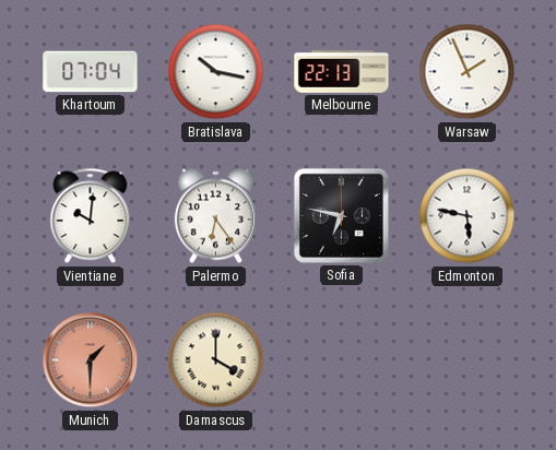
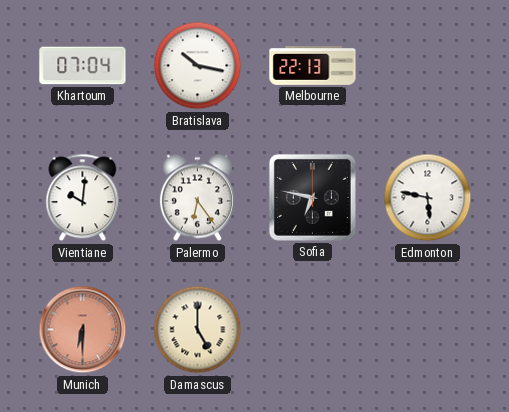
Warsaw: 1:56 -> none
Munich: 1:30 -> 6:30
Damascus: 4:00 -> 5:00
